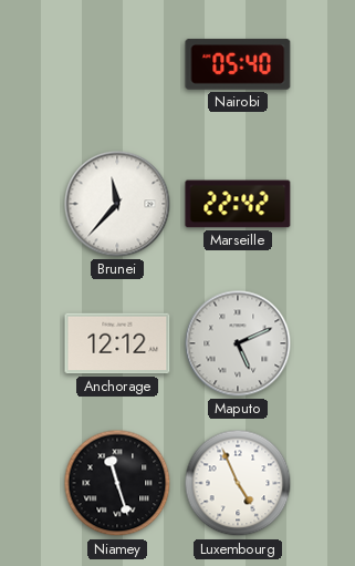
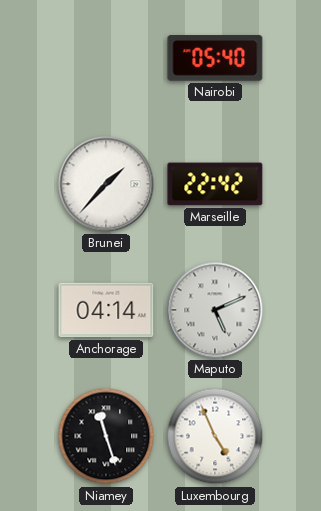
Brunei: 11:37 -> 1:37
Anchorage: 12:12 -> 04:14
